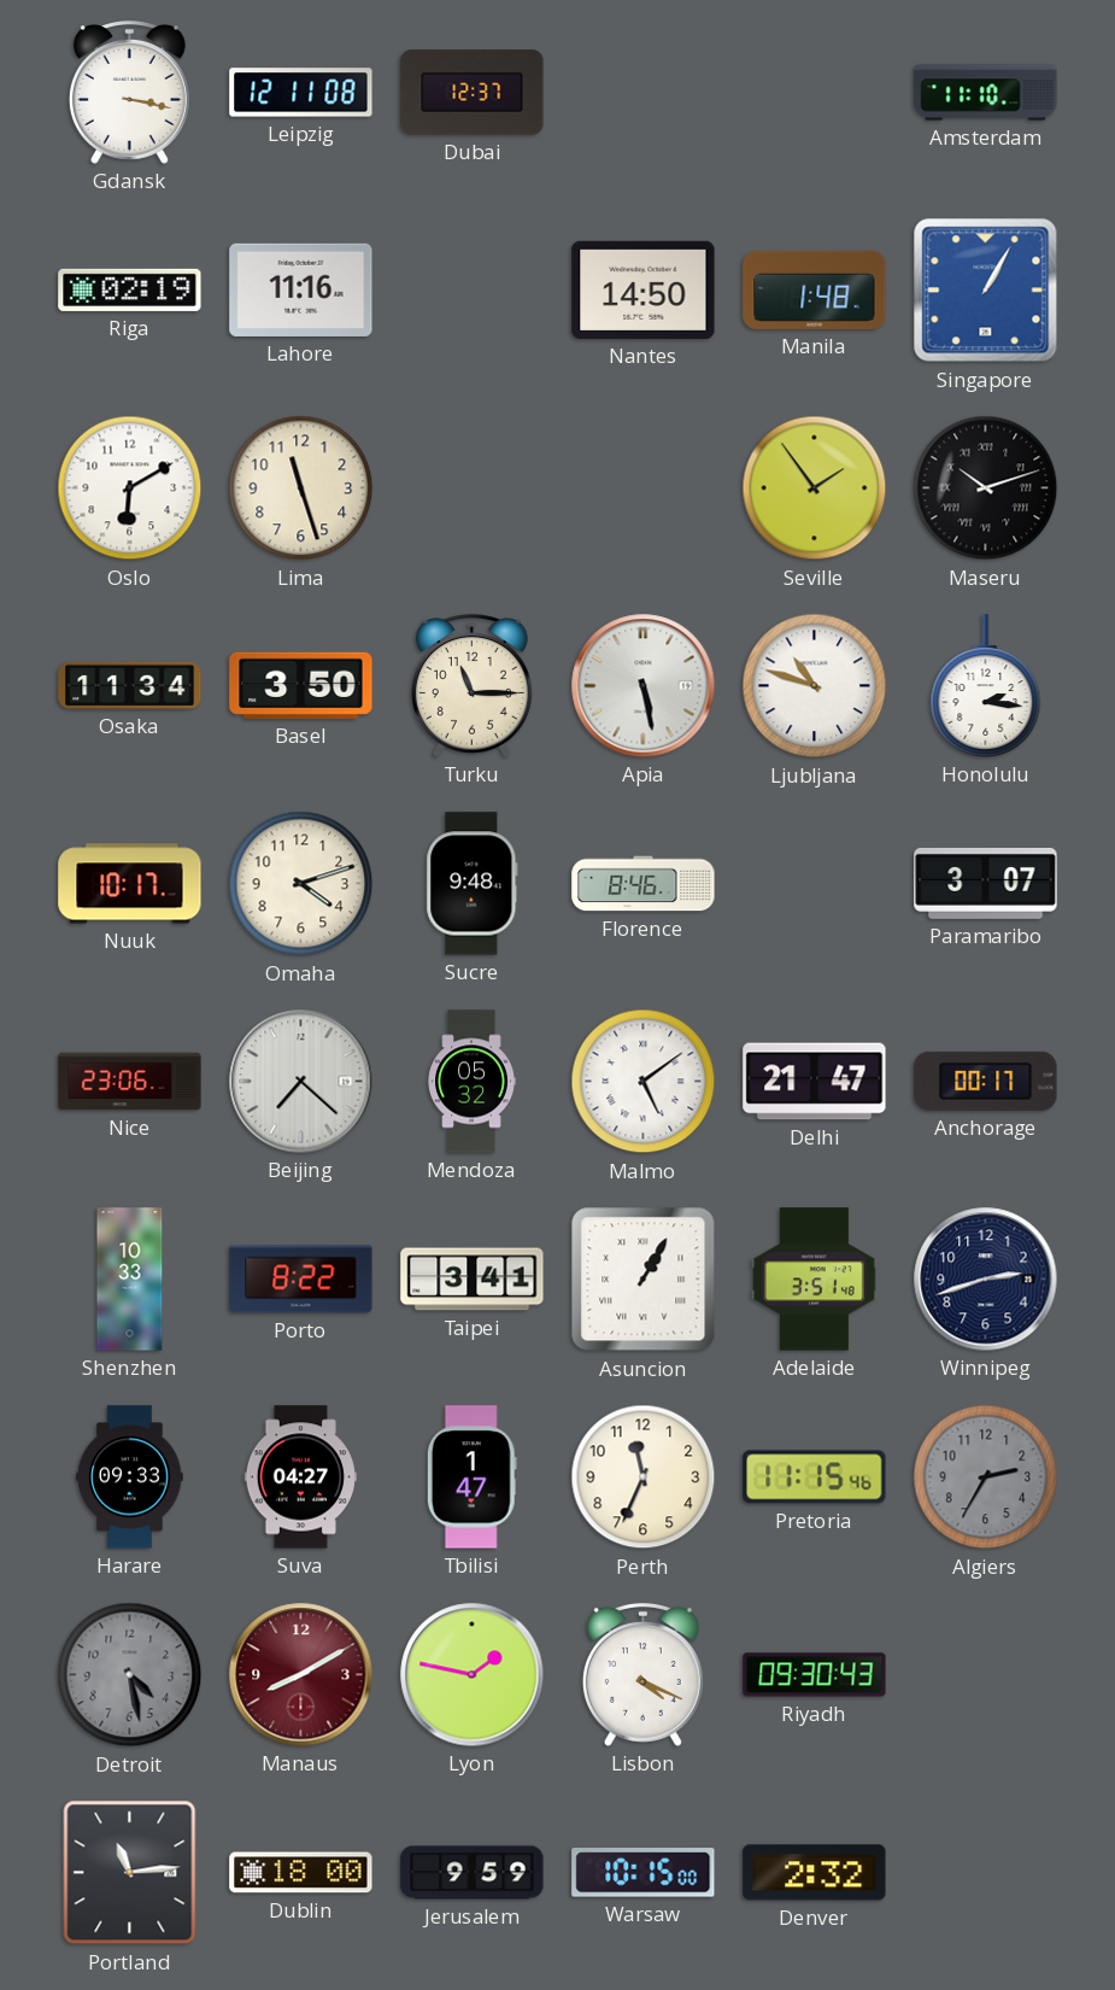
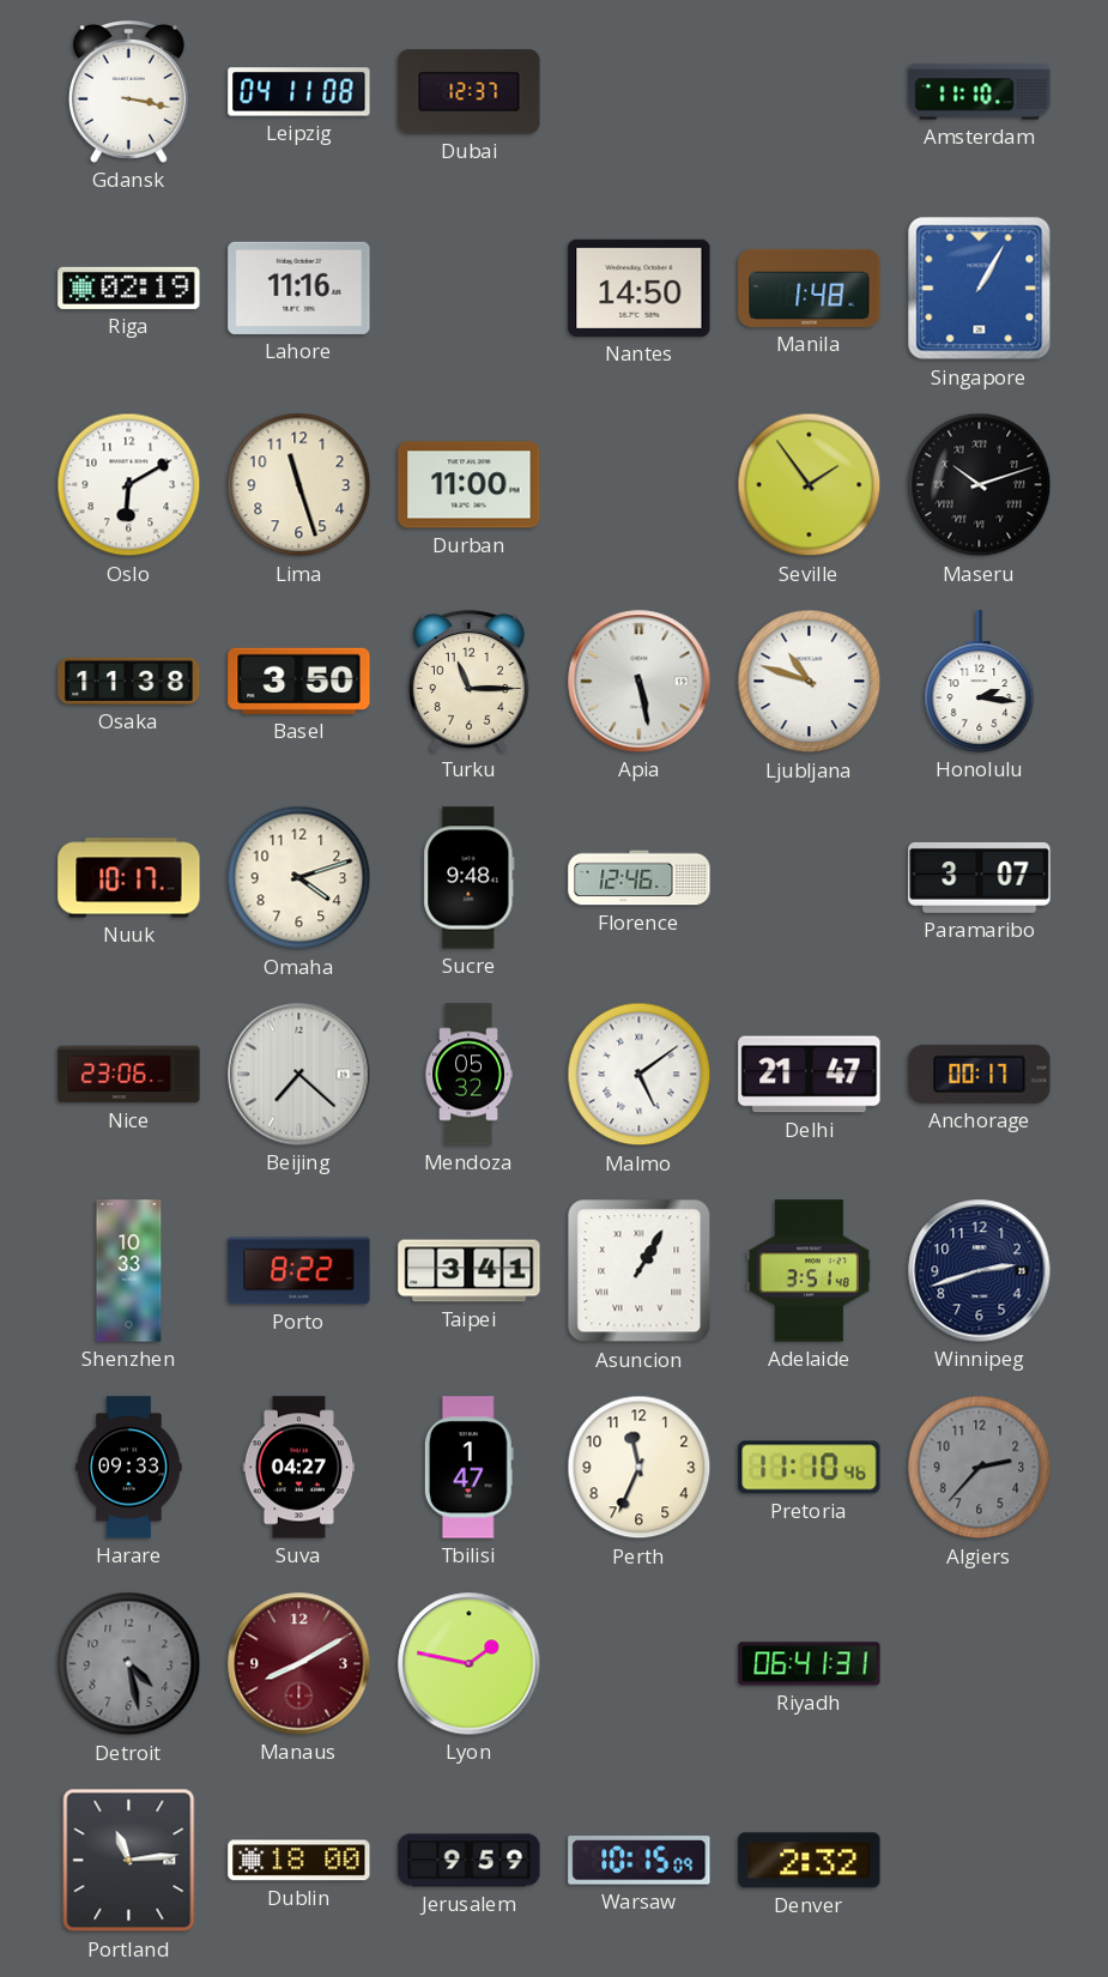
Leipzig: 12:11 -> 04:11
Durban: none -> 11:00
Osaka: 11:34 -> 11:38
Florence: 8:46 -> 12:46
Pretoria: 11:15 -> 11:10
Algiers: 2:35 -> 2:37
Lisbon: 4:19 -> none
Riyadh: 09:30 -> 06:41
Warsaw: 10:15:00 -> 10:15:09
